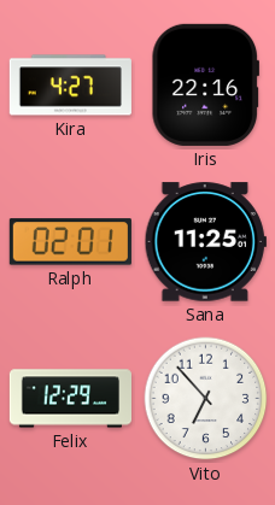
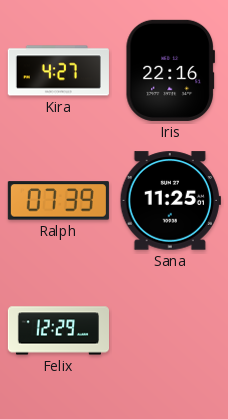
Ralph: 02:01 -> 07:39
Vito: 6:53 -> none
